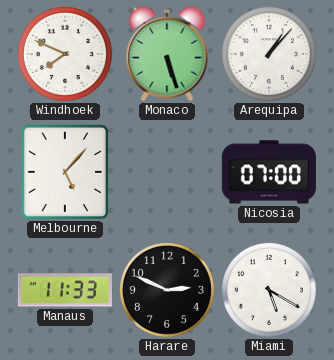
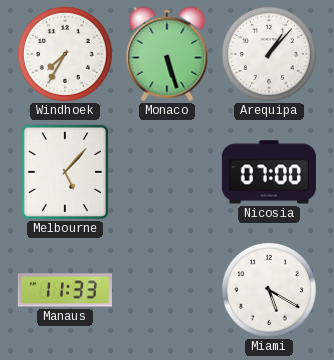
Windhoek: 7:49 -> 7:35
Harare: 2:49 -> none
